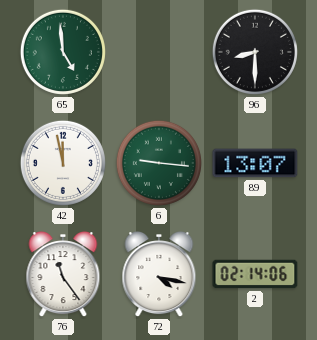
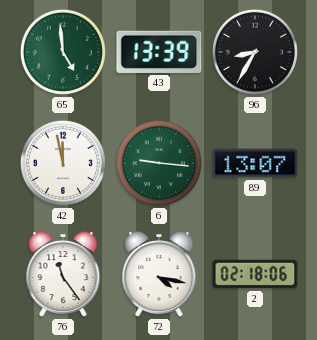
43: none -> 13:39
96: 8:30 -> 8:35
2: 02:14 -> 02:18
